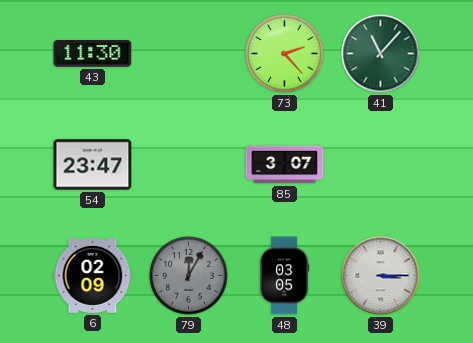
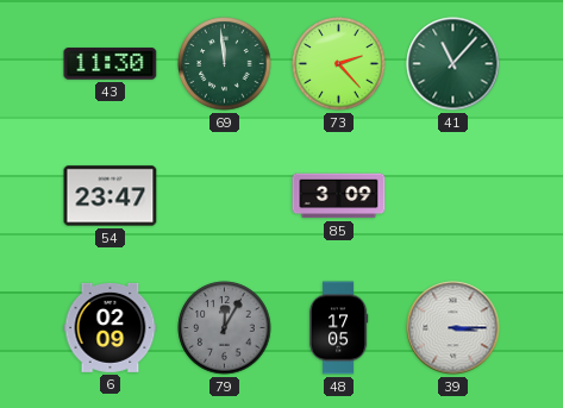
69: none -> 11:59
85: 3:07 -> 3:09
48: 03:05 -> 17:05
